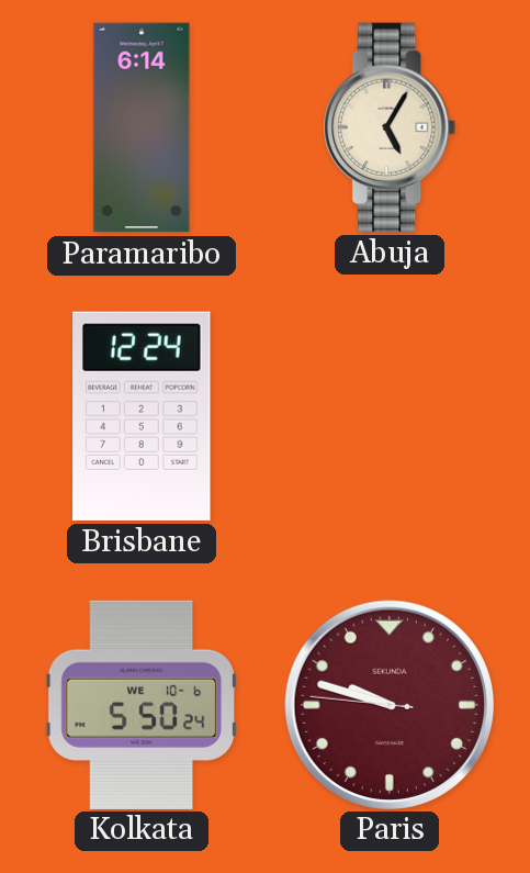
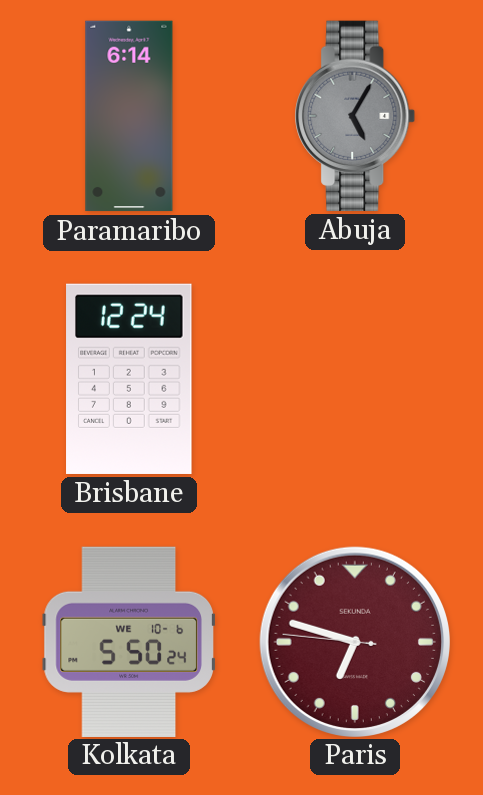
Abuja dial: cream -> grey
Paris: 9:47 -> 6:47
